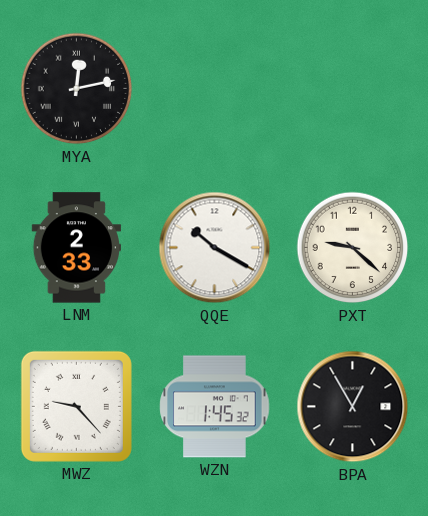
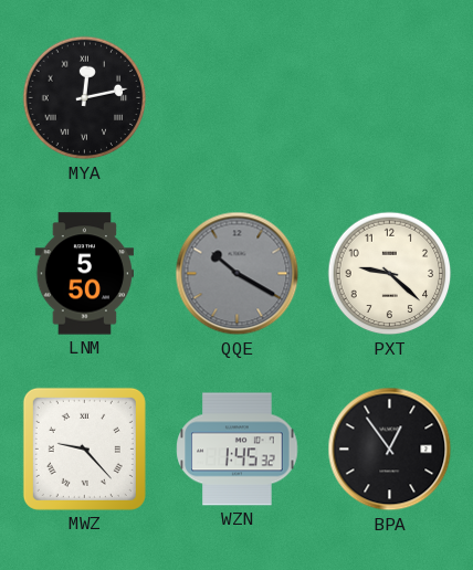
LNM: 2:33 -> 5:50
QQE dial: white -> grey
BPA: 12:55 -> 12:54
